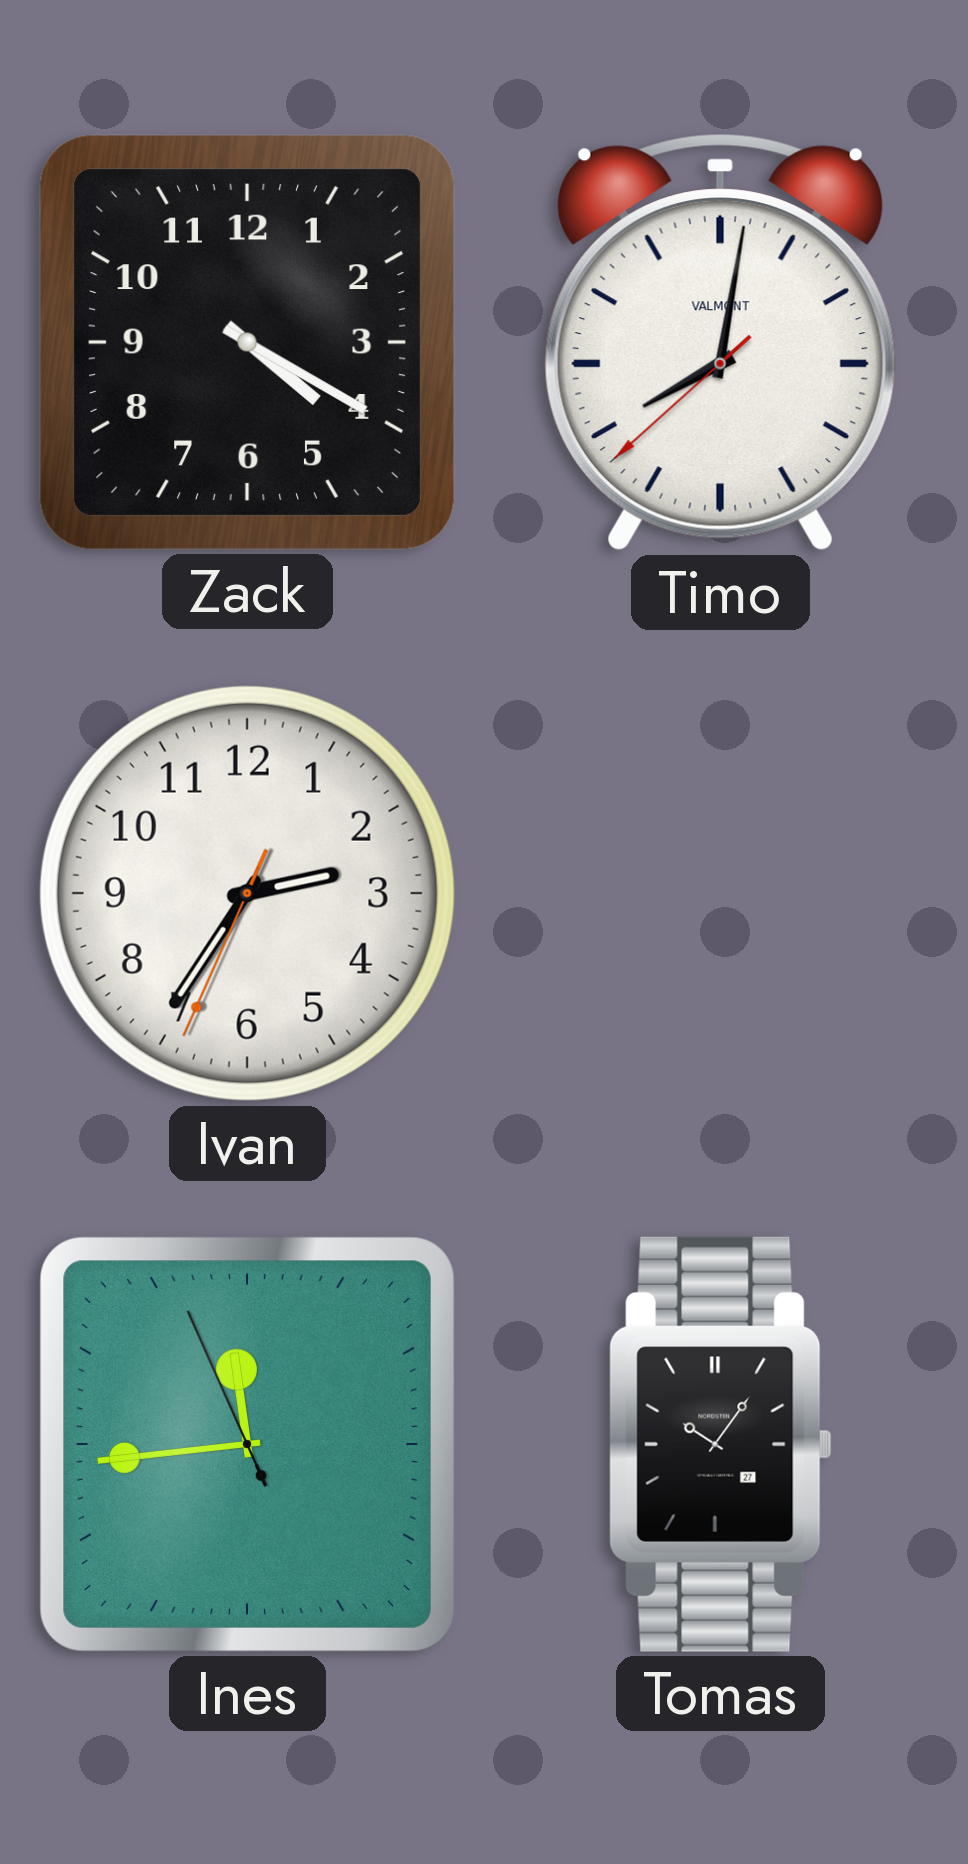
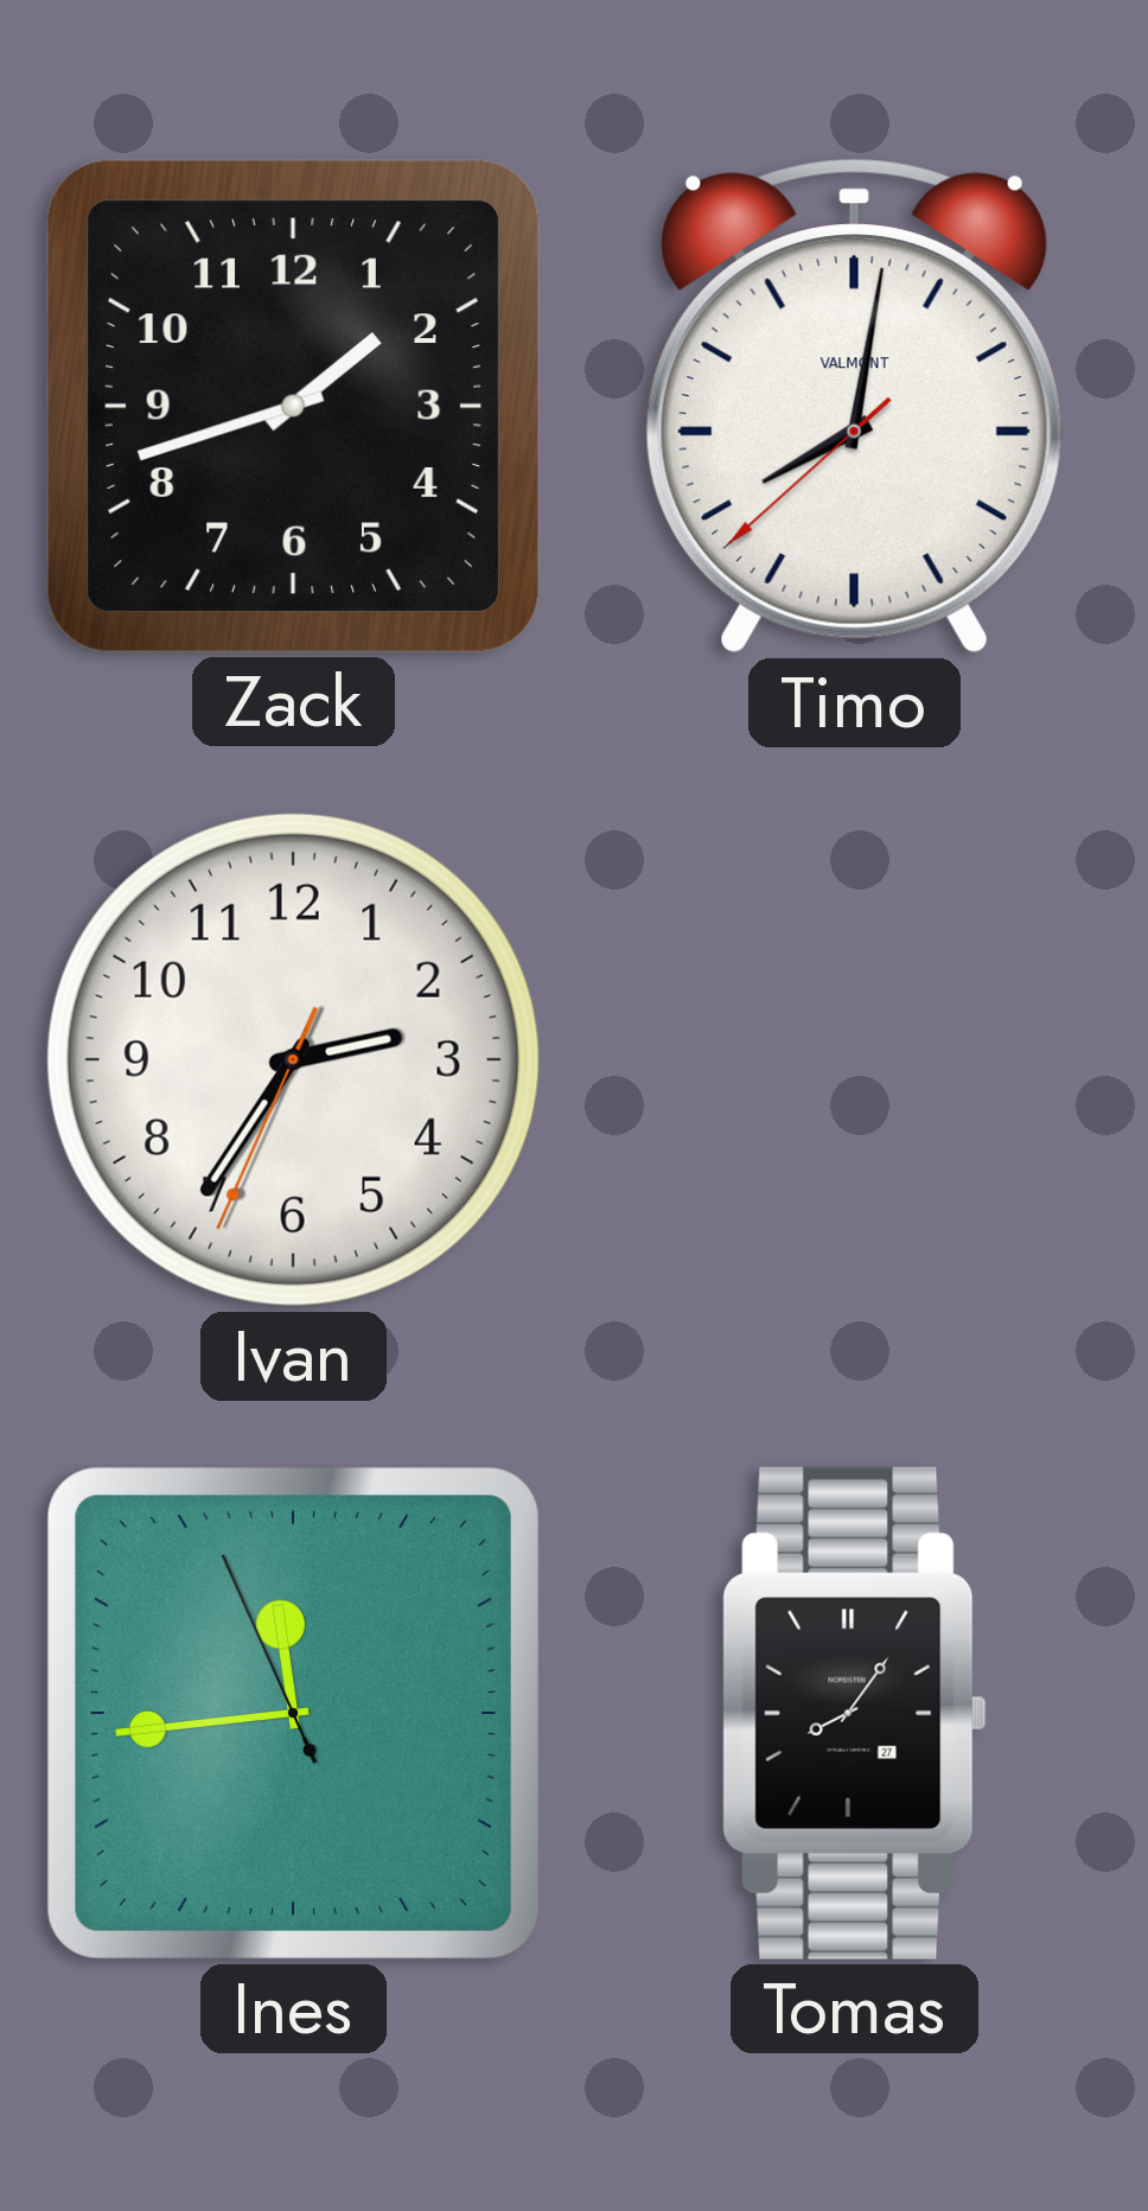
Zack: 4:20 -> 1:42
Tomas: 10:06 -> 8:06
